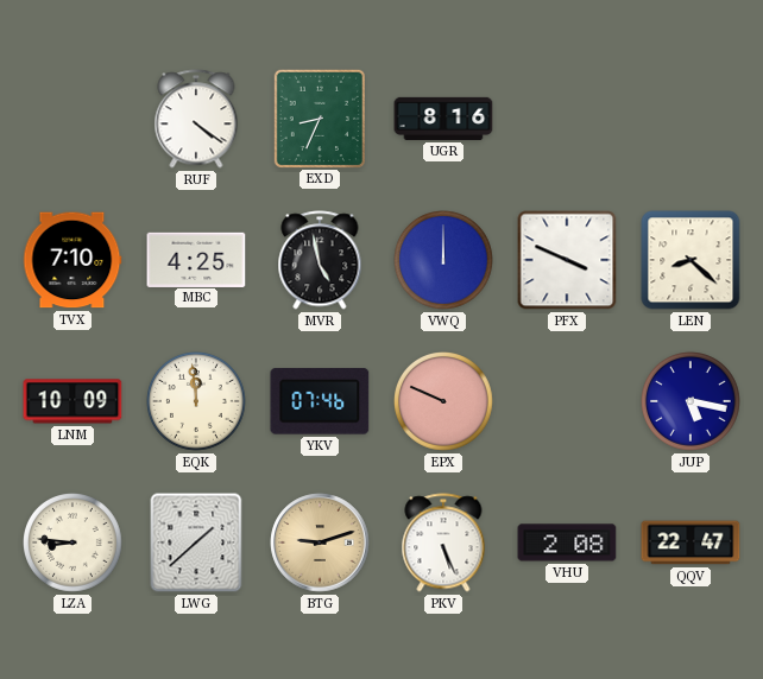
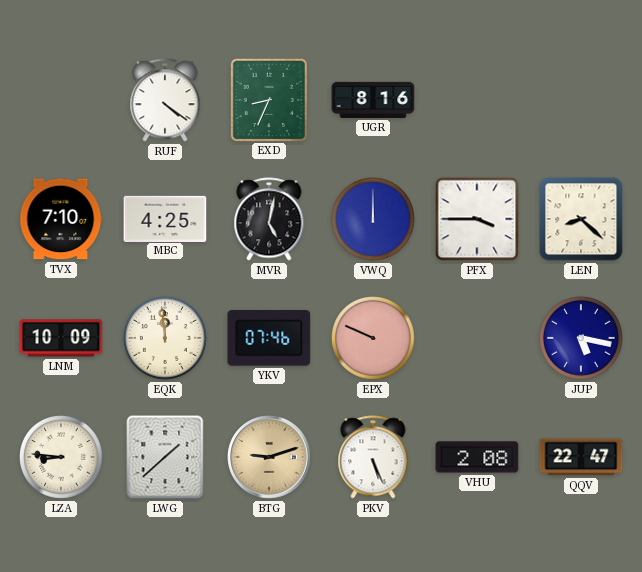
MVR: 4:58 -> 5:02
PFX: 3:49 -> 3:45
